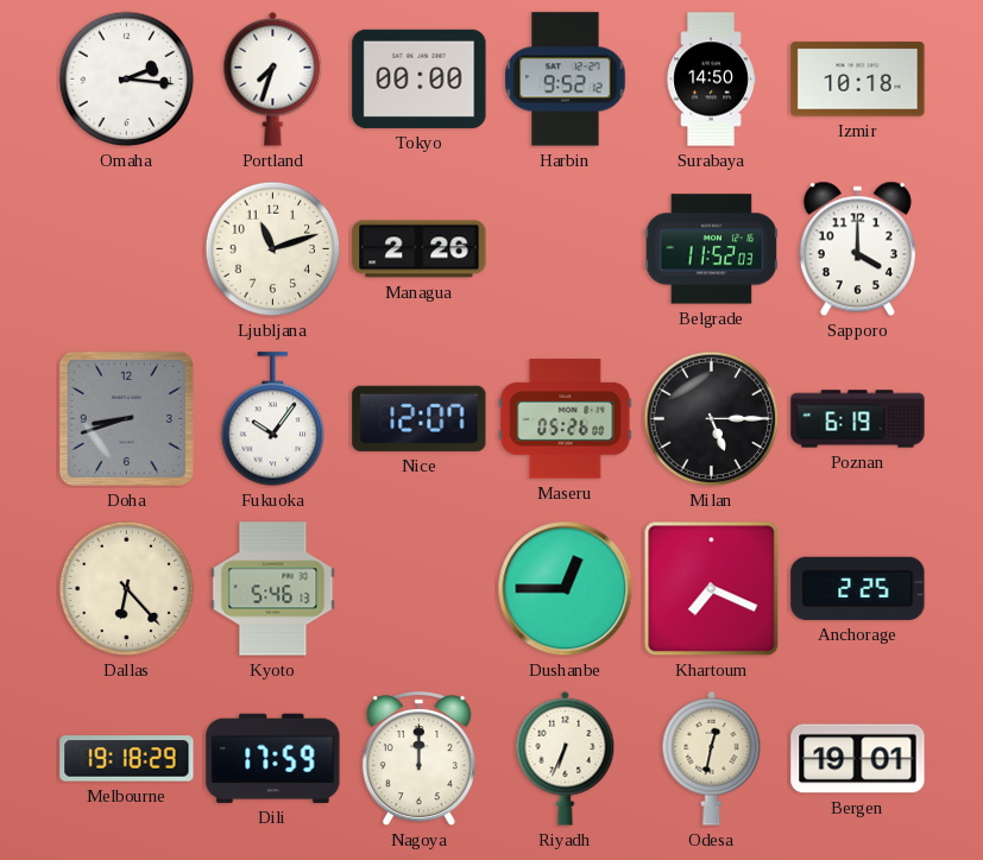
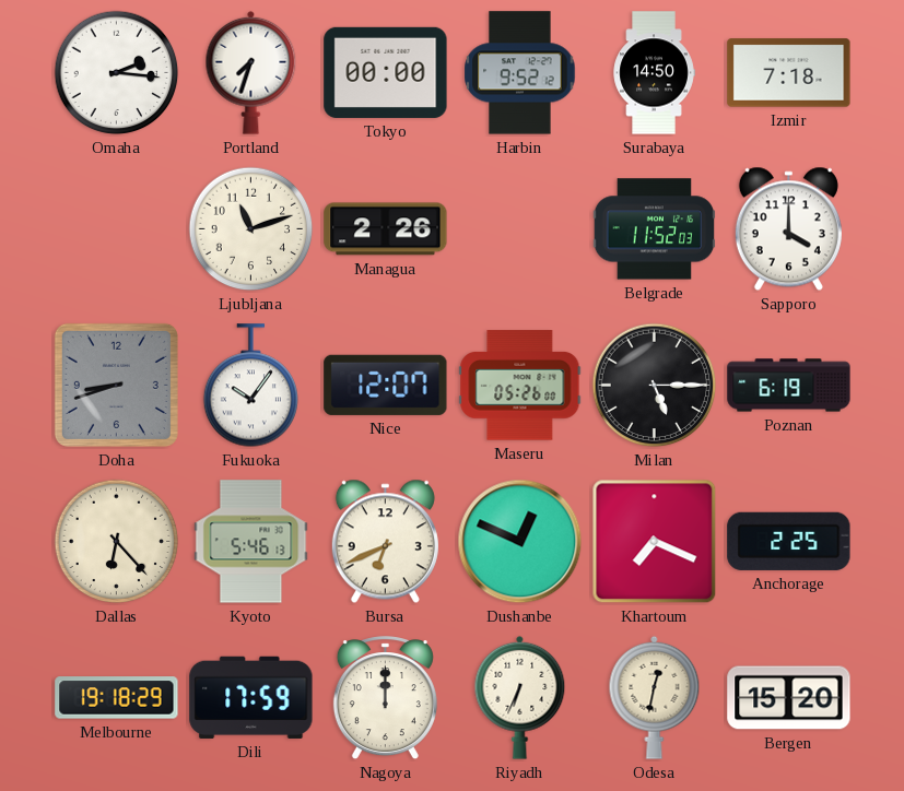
Izmir: 10:18 -> 7:18
Bursa: none -> 6:41
Dushanbe: 12:45 -> 12:49
Bergen: 19:01 -> 15:20
